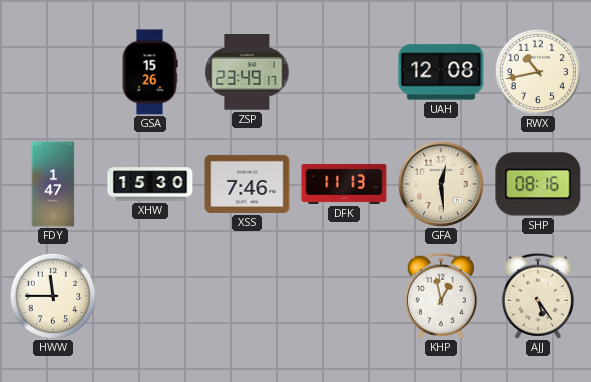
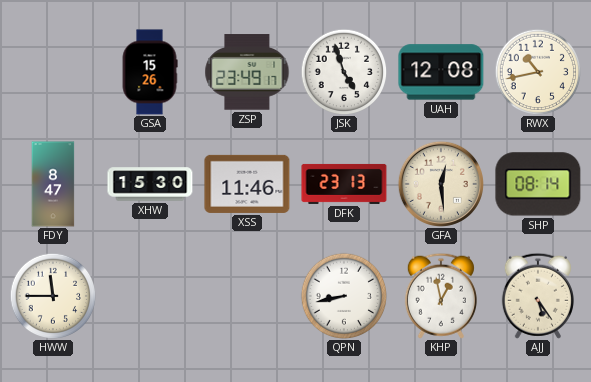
JSK: none -> 4:57
FDY: 1:47 -> 8:47
XSS: 7:46 -> 11:46
DFK: 11:13 -> 23:13
SHP: 08:16 -> 08:14
QPN: none -> 8:43
